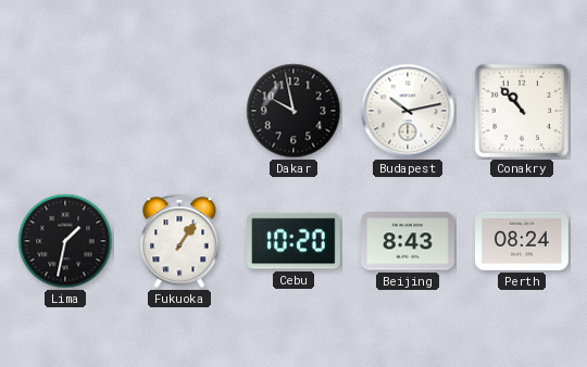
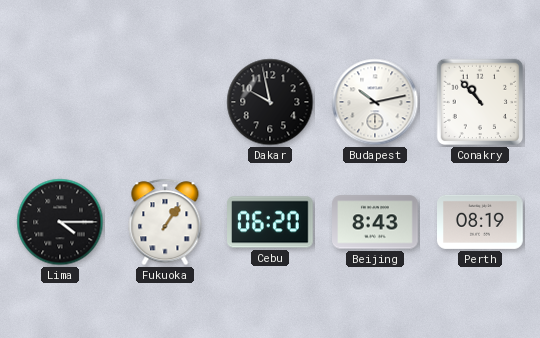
Lima: 1:32 -> 4:15
Cebu: 10:20 -> 06:20
Perth: 08:24 -> 08:19
